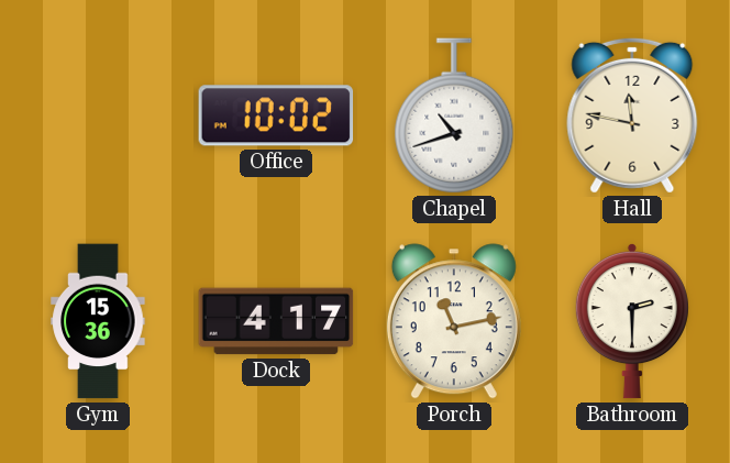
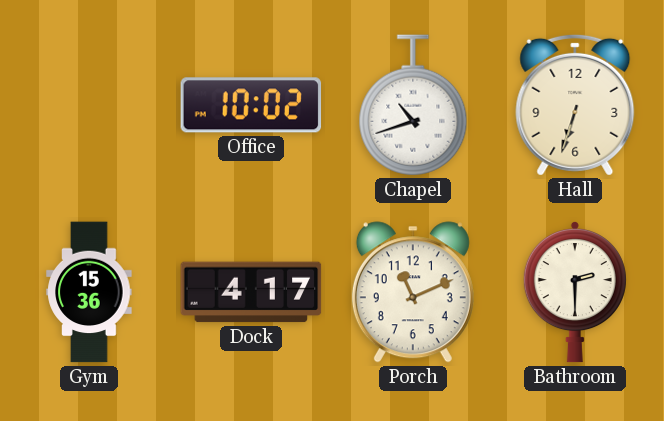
Hall: 11:47 -> 6:33
Porch: 11:13 -> 11:11
